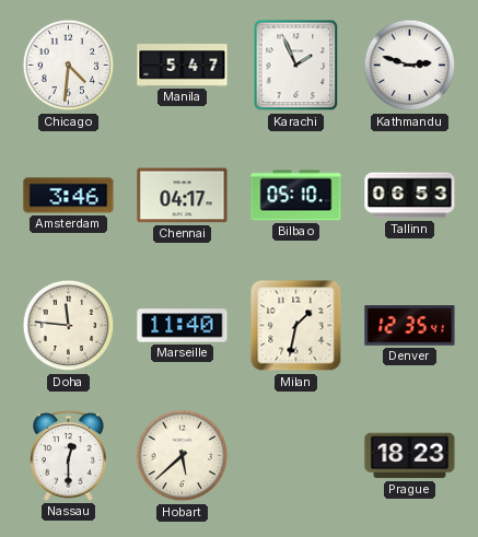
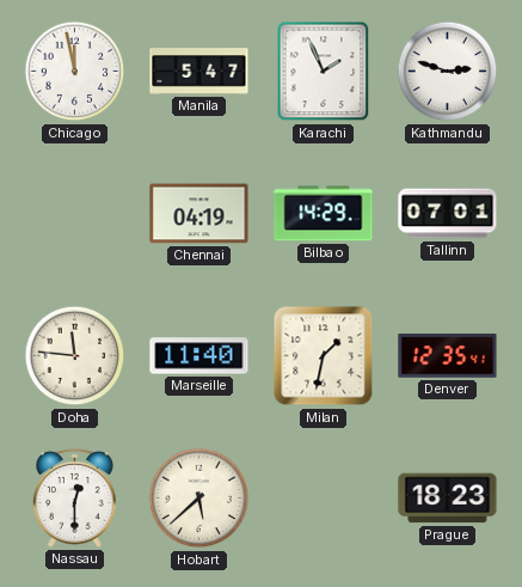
Chicago: 4:31 -> 11:58
Amsterdam: 3:46 -> none
Chennai: 04:17 -> 04:19
Bilbao: 05:10 -> 14:29
Tallinn: 06:53 -> 07:01
